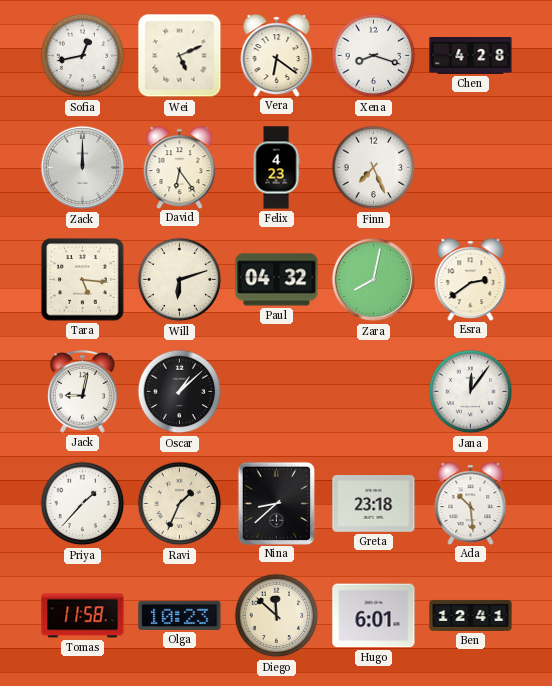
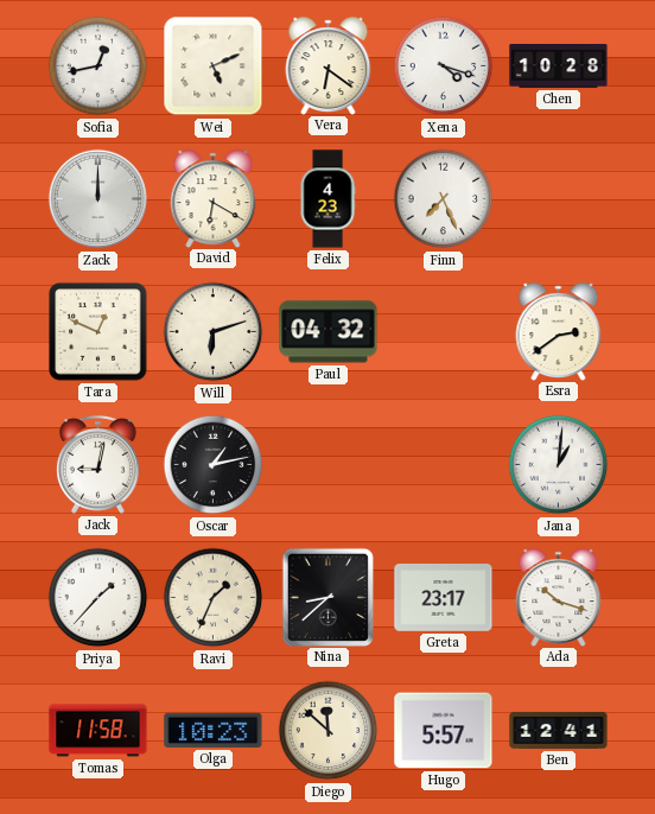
Xena: 8:18 -> 4:18
Chen: 4:28 -> 10:28
David: 6:24 -> 6:20
Tara: 5:16 -> 12:49
Zara: 8:02 -> none
Oscar: 1:08 -> 1:13
Jana: 12:06 -> 1:01
Greta: 23:18 -> 23:17
Ada: 10:29 -> 10:18
Hugo: 6:01 -> 5:57
